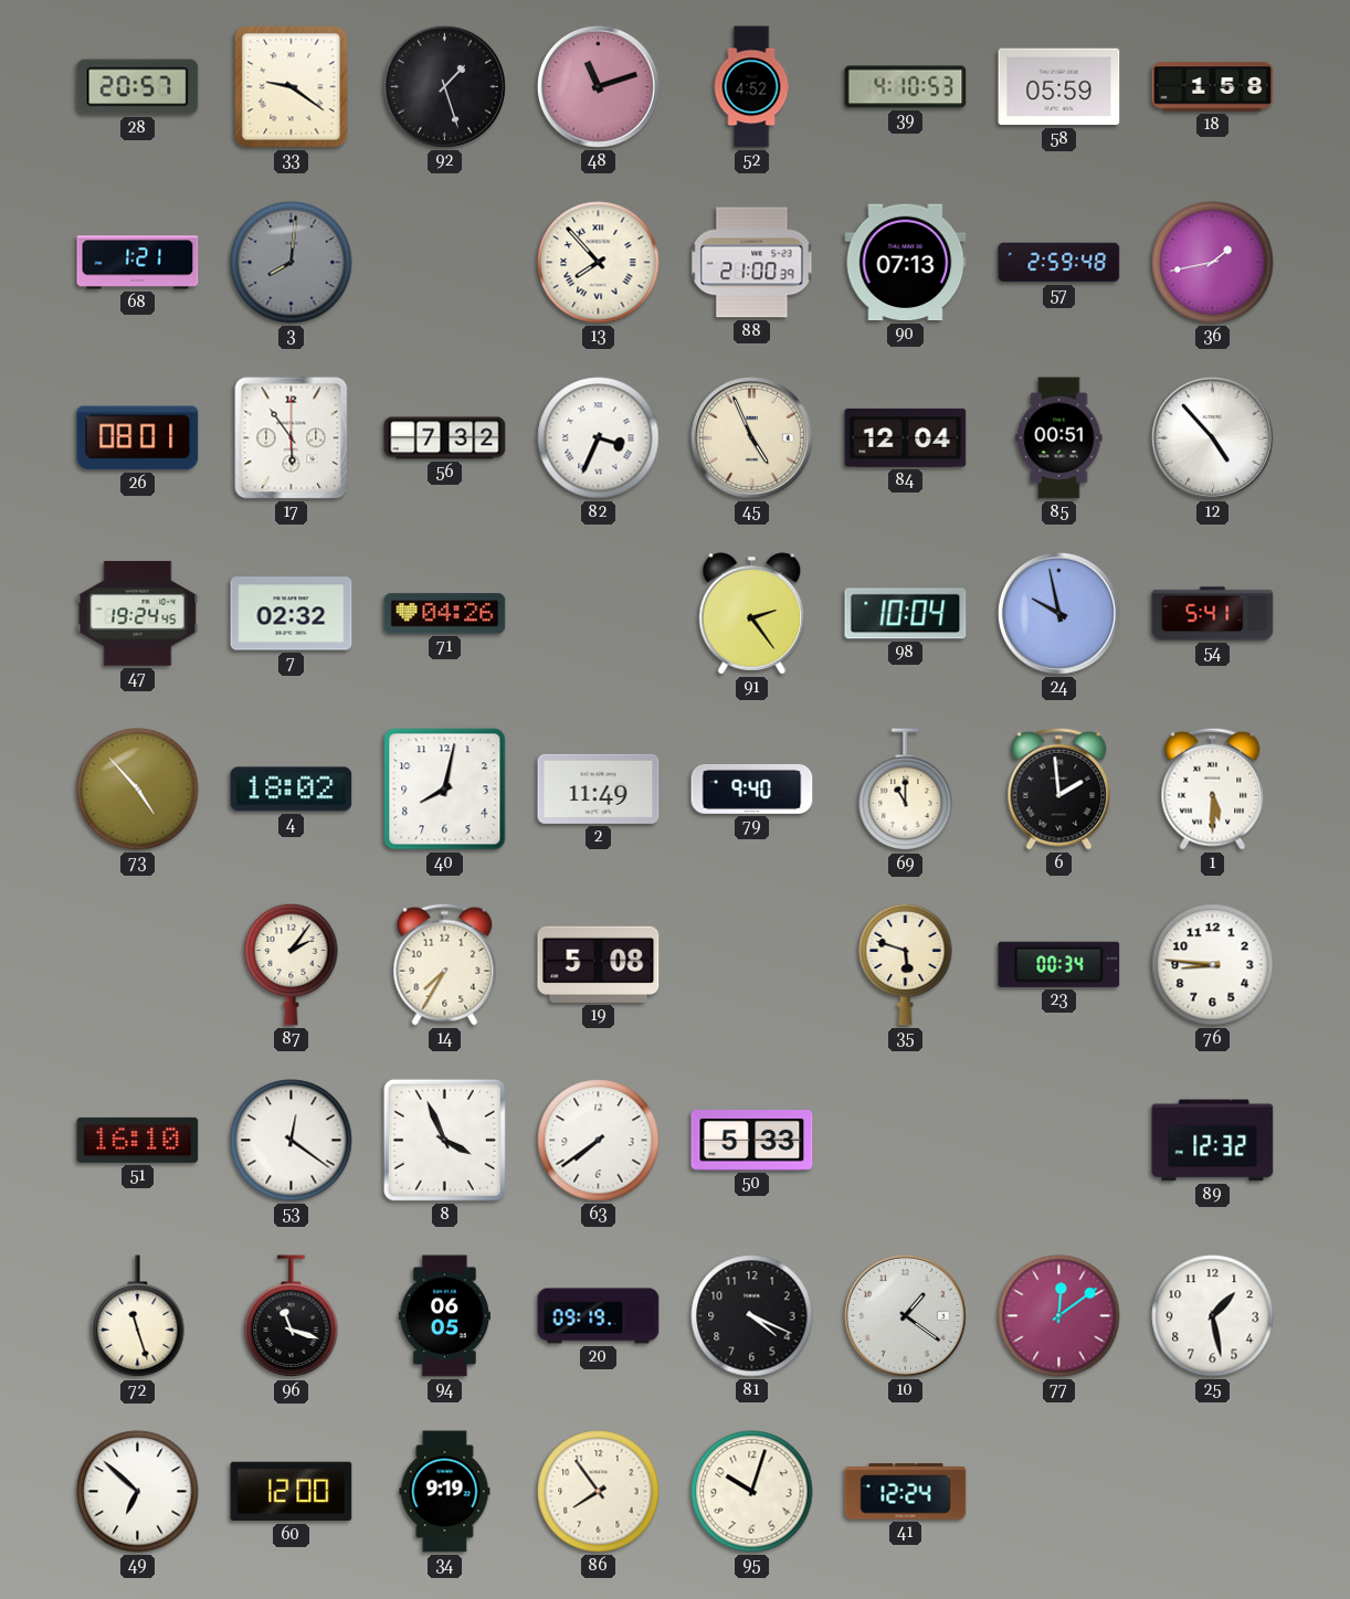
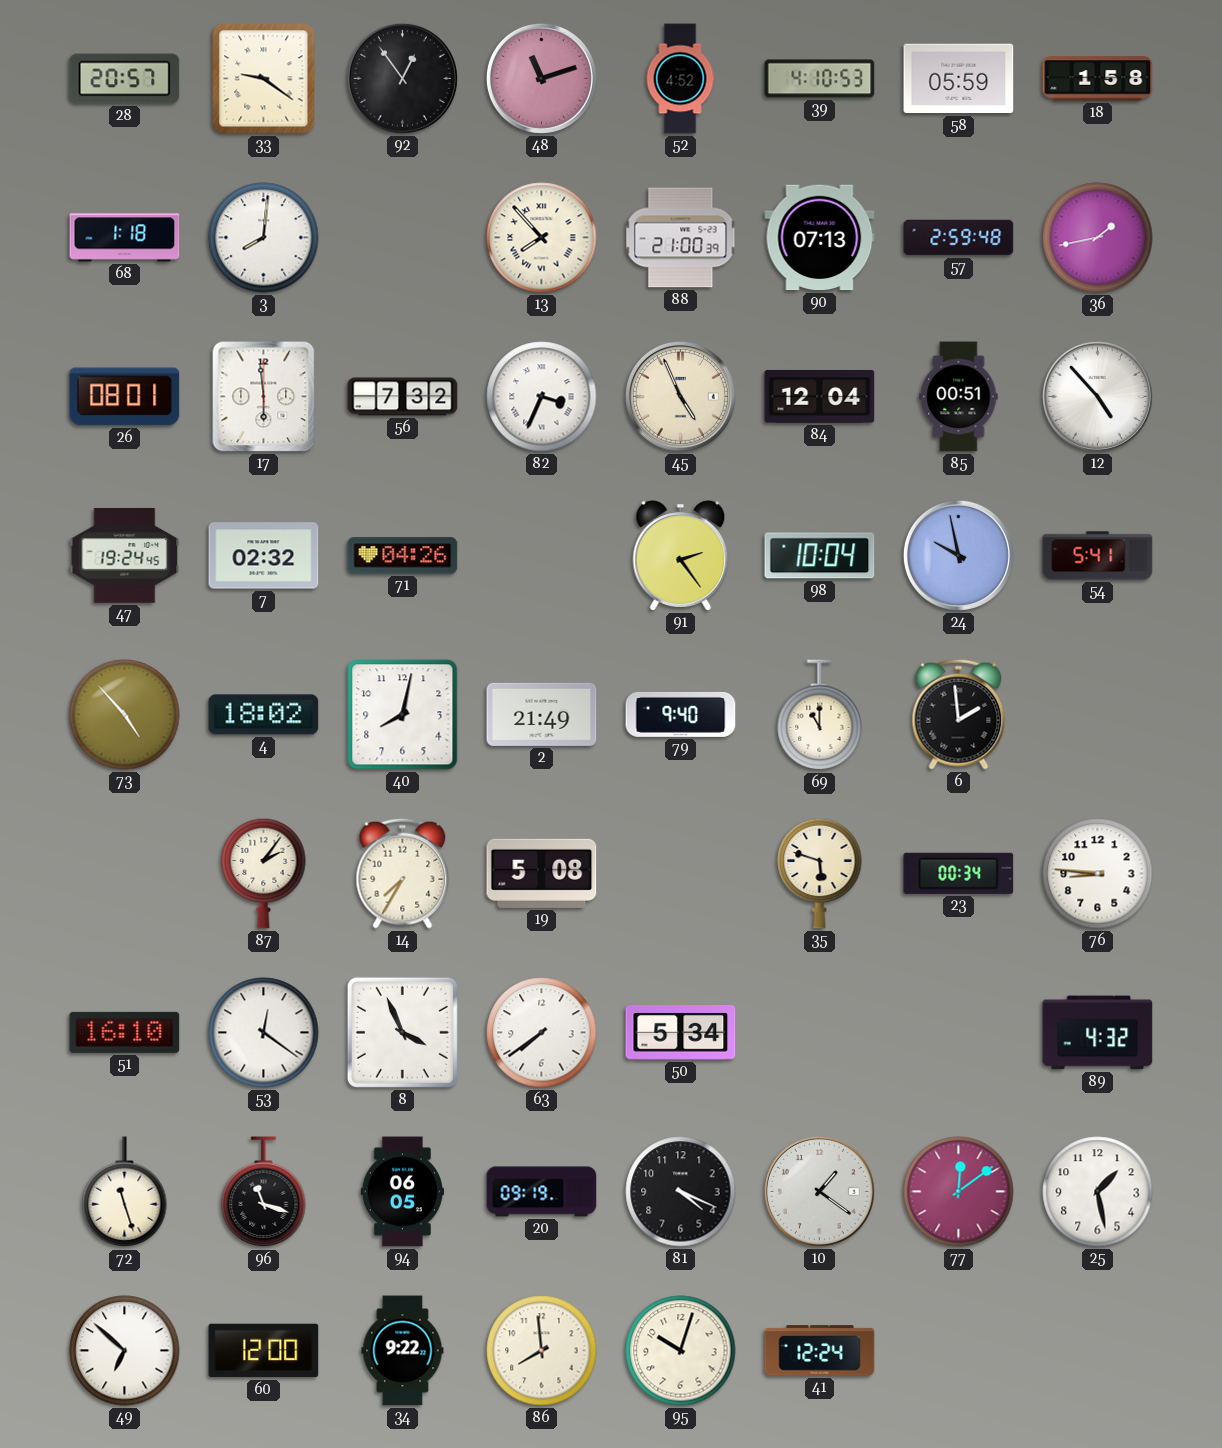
92: 1:27 -> 12:54
68: 1:21 -> 1:18
3 dial: grey -> white
17: 5:54 -> 5:59
2: 11:49 -> 21:49
1: 5:30 -> none
50: 5:33 -> 5:34
89: 12:32 -> 4:32
34: 9:19 -> 9:22
86: 7:54 -> 7:59
